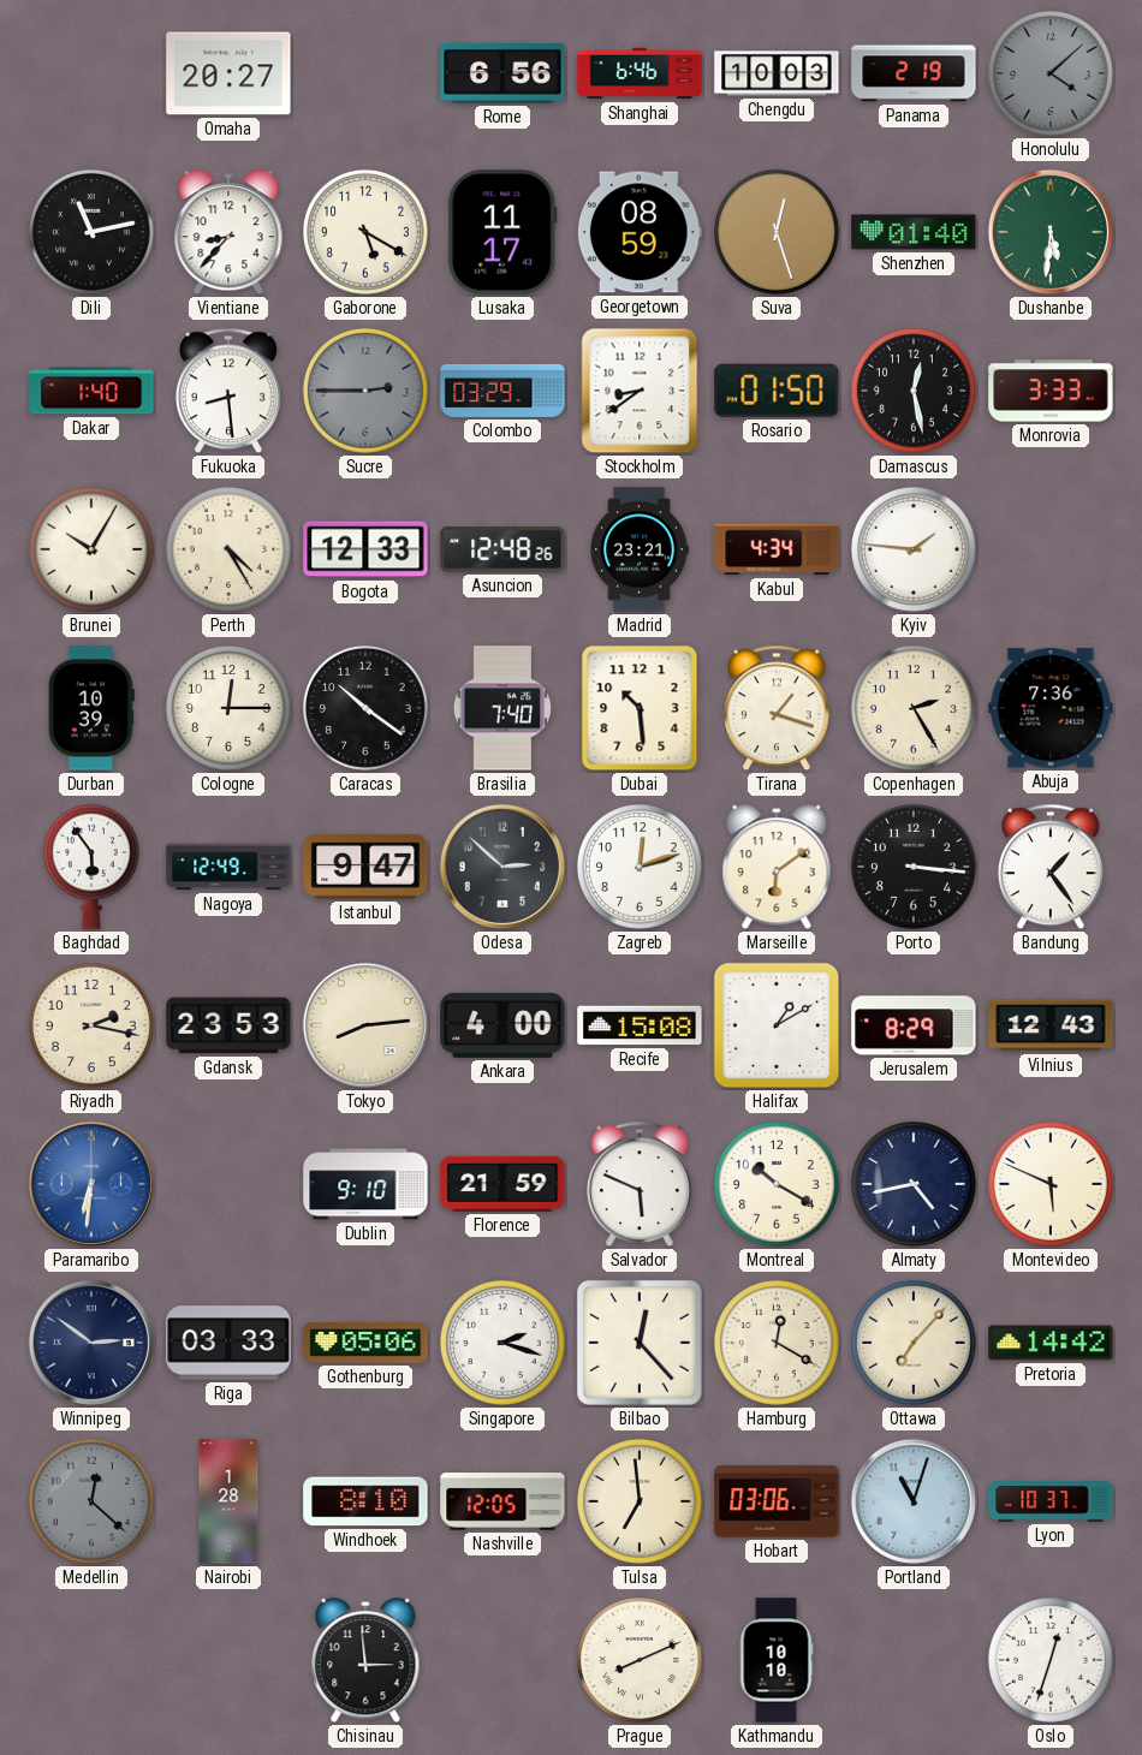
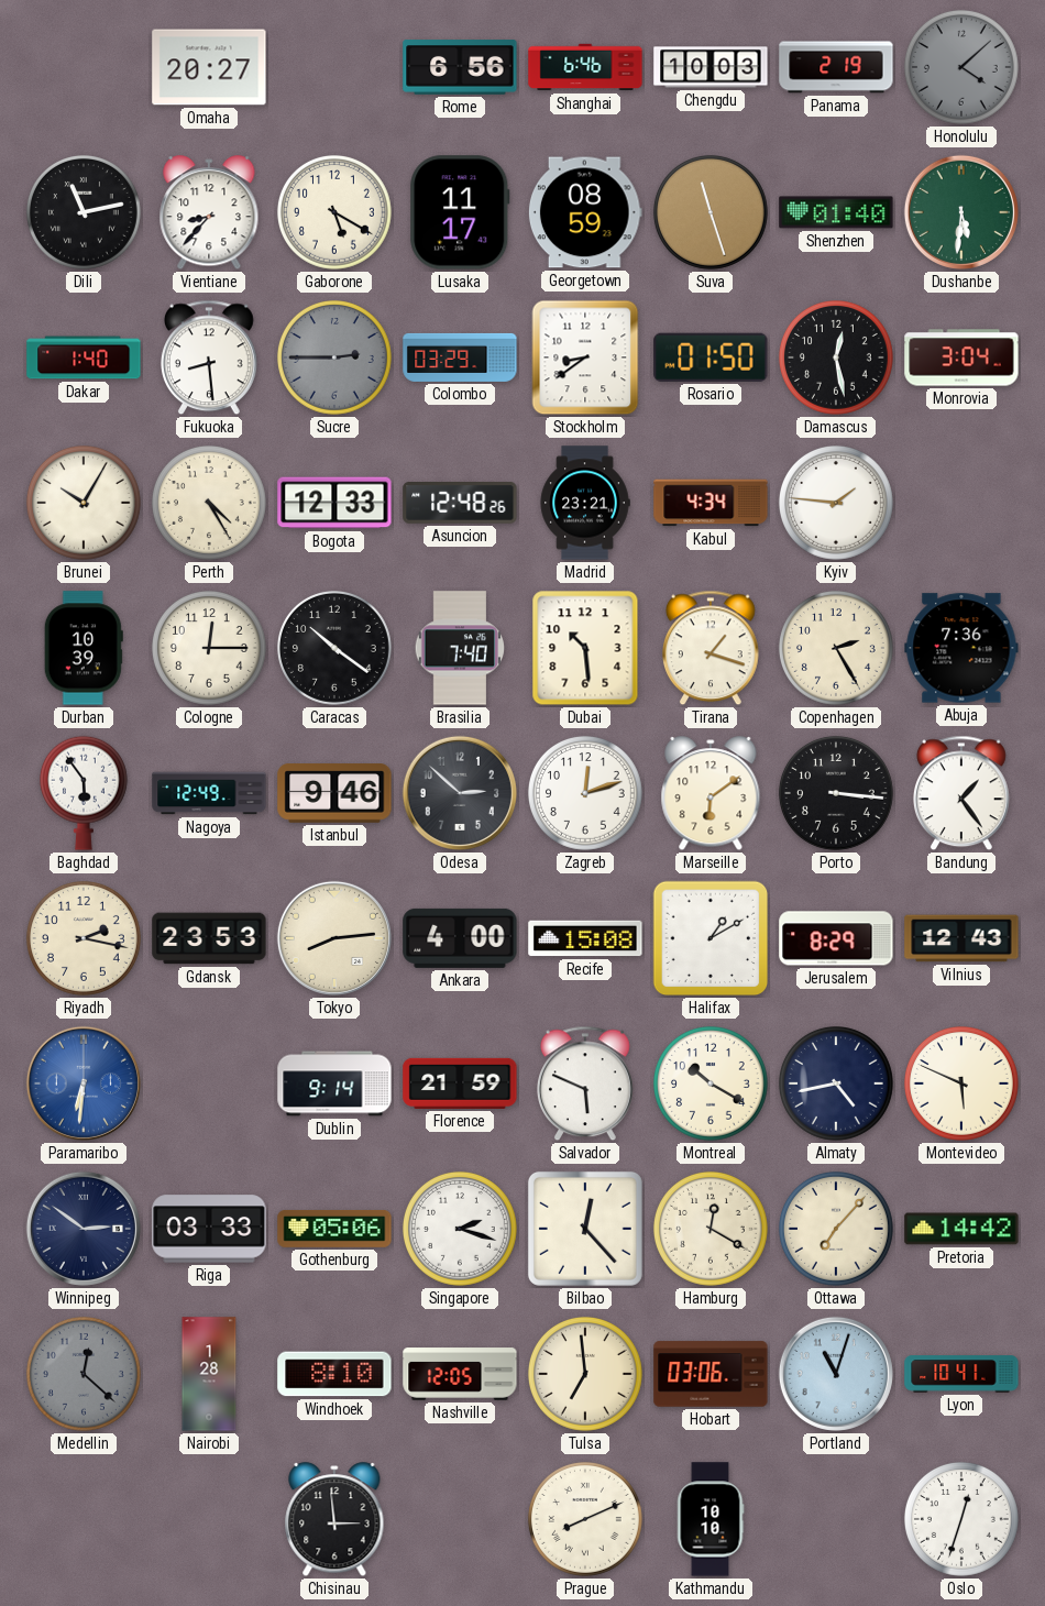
Suva: 12:27 -> 11:27
Monrovia: 3:33 -> 3:04
Istanbul: 9:47 -> 9:46
Dublin: 9:10 -> 9:14
Lyon: 10:37 -> 10:41
